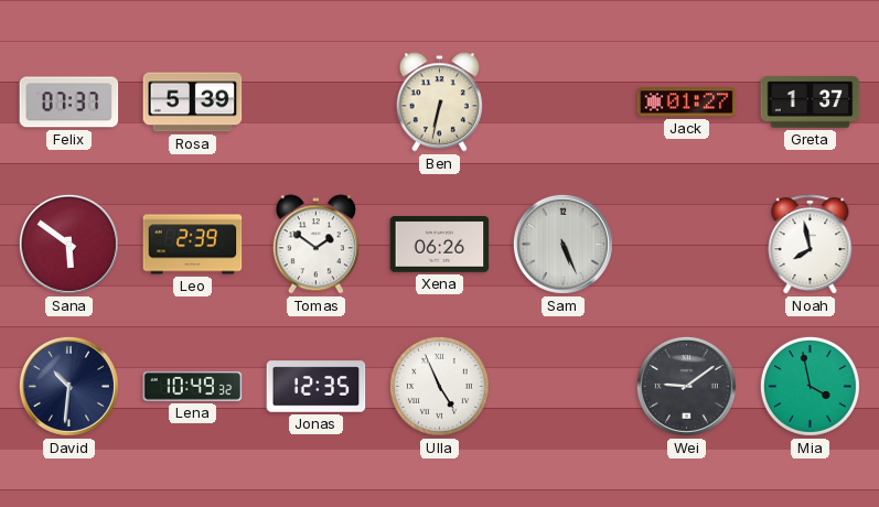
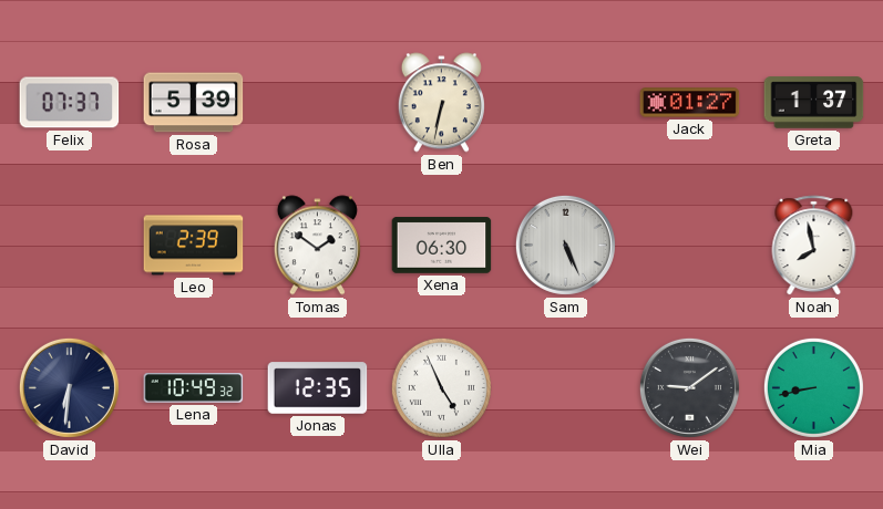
Sana: 5:51 -> none
Xena: 06:26 -> 06:30
David: 10:31 -> 6:31
Mia: 3:58 -> 8:43
